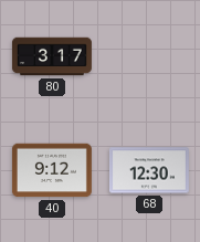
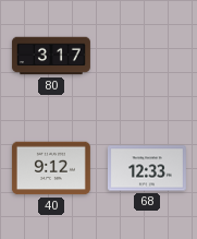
68: 12:30 -> 12:33
